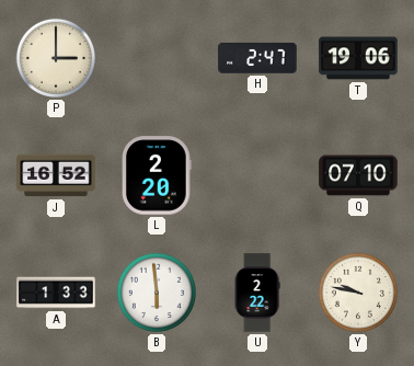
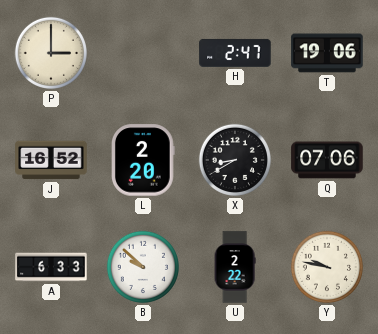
X: none -> 8:40
Q: 07:10 -> 07:06
A: 1:33 -> 6:33
B: 5:59 -> 9:52
